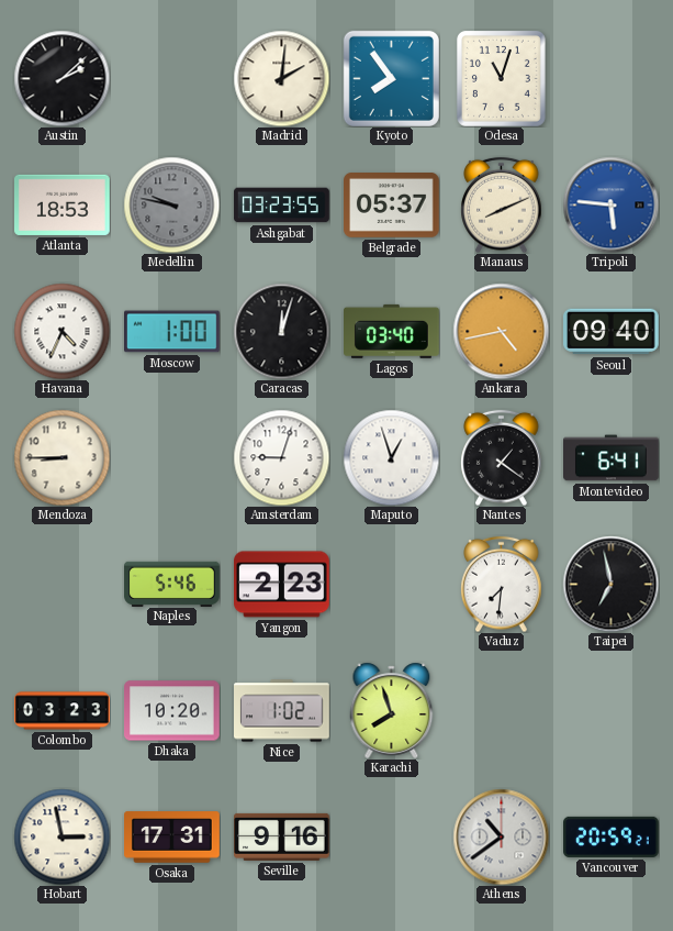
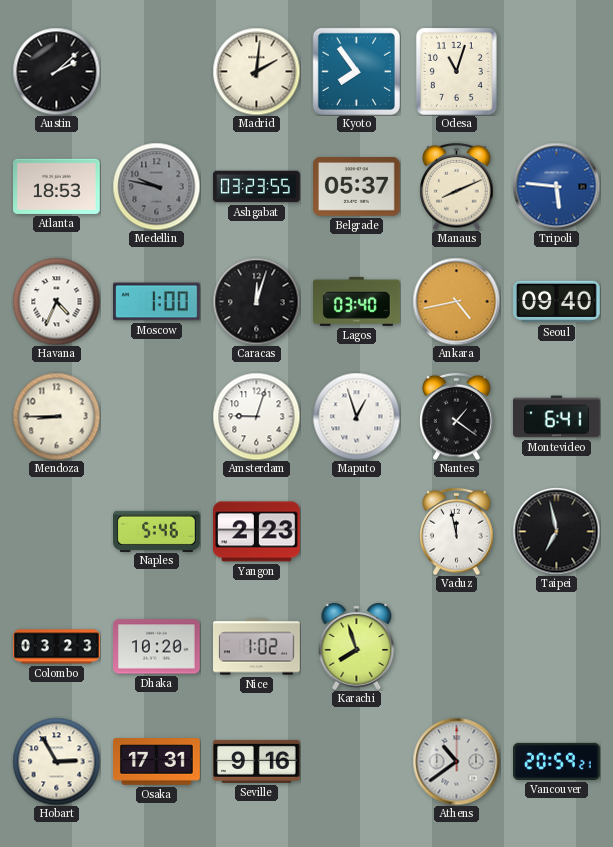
Vaduz: 7:31 -> 11:58
Hobart: 2:58 -> 2:55
